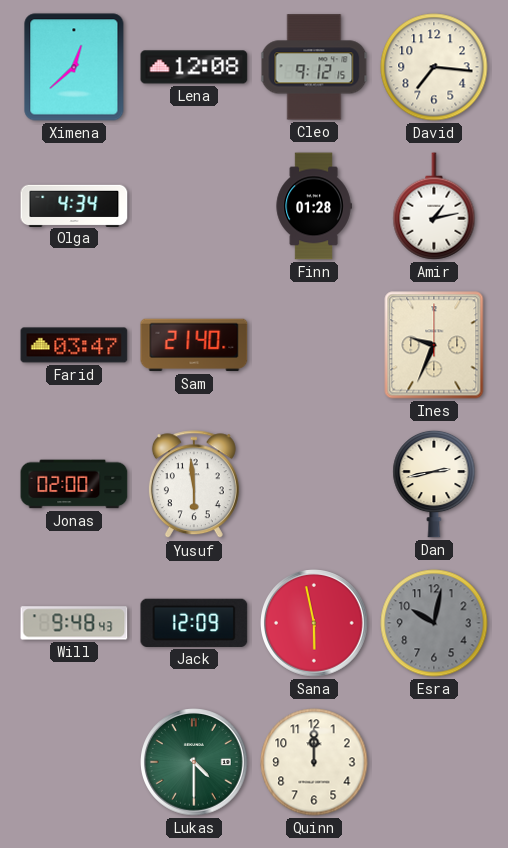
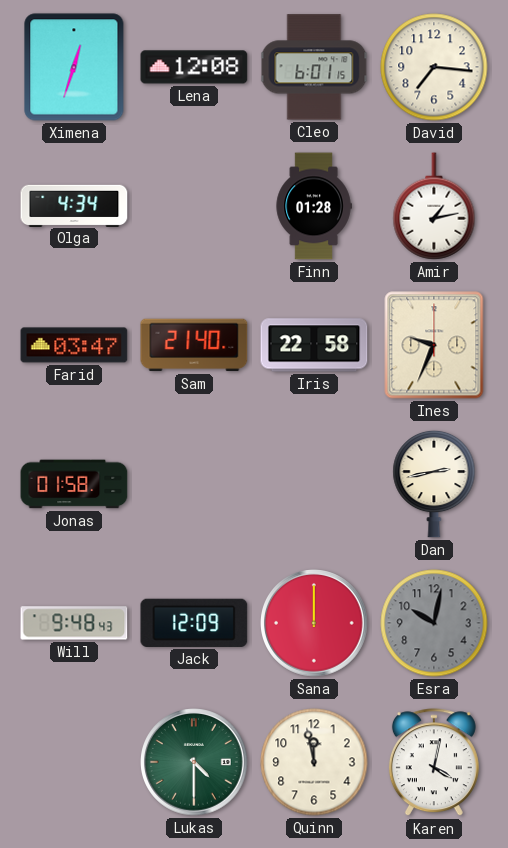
Ximena: 12:38 -> 12:33
Cleo: 9:12 -> 6:01
Iris: none -> 22:58
Jonas: 02:00 -> 01:58
Yusuf: 5:59 -> none
Sana: 5:58 -> 12:00
Quinn: 12:00 -> 11:58
Karen: none -> 4:02
